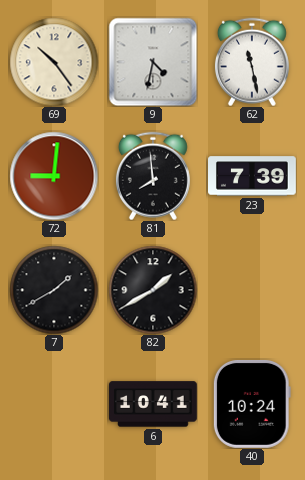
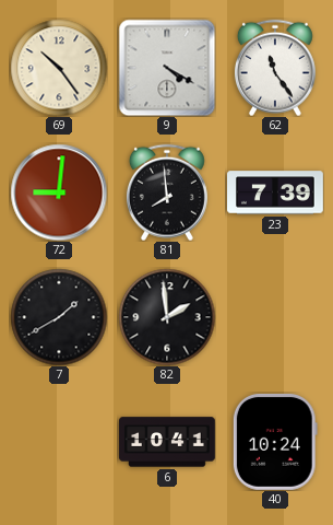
9: 4:32 -> 4:20
62: 11:28 -> 11:24
82: 1:40 -> 1:59
